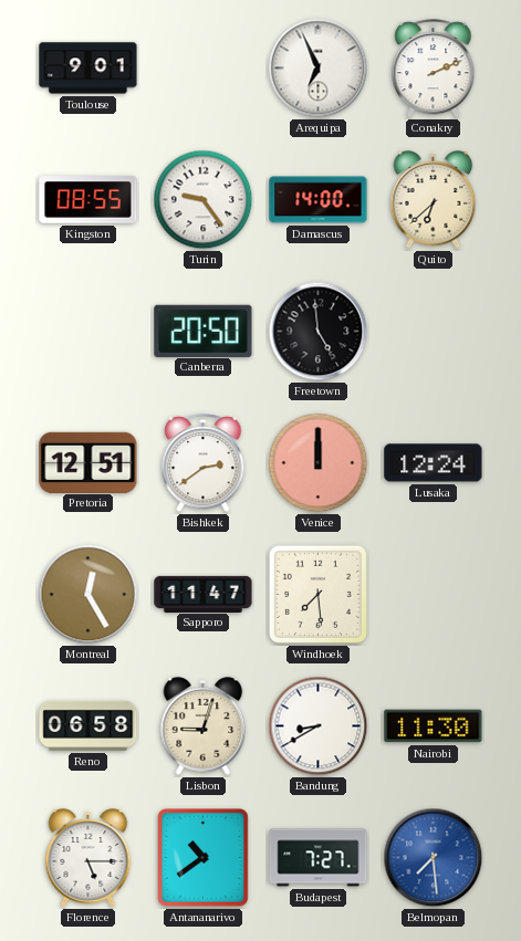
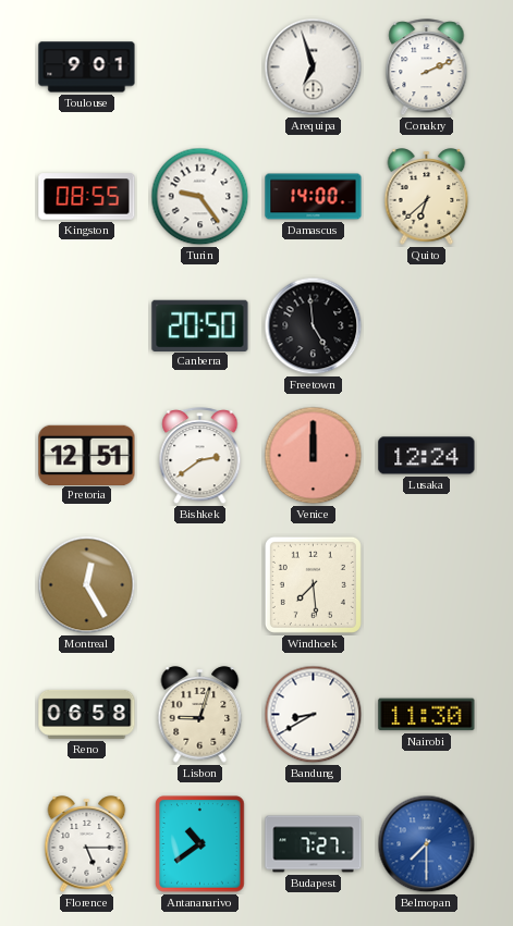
Arequipa: 6:56 -> 6:57
Sapporo: 11:47 -> none
Belmopan: 7:29 -> 7:30
